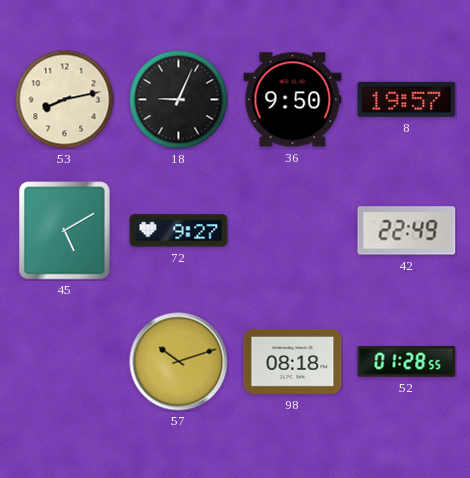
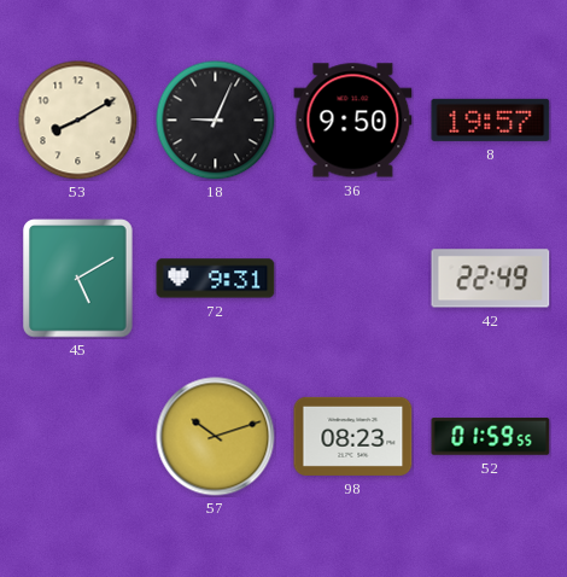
53: 8:13 -> 8:10
72: 9:27 -> 9:31
98: 08:18 -> 08:23
52: 01:28 -> 01:59
